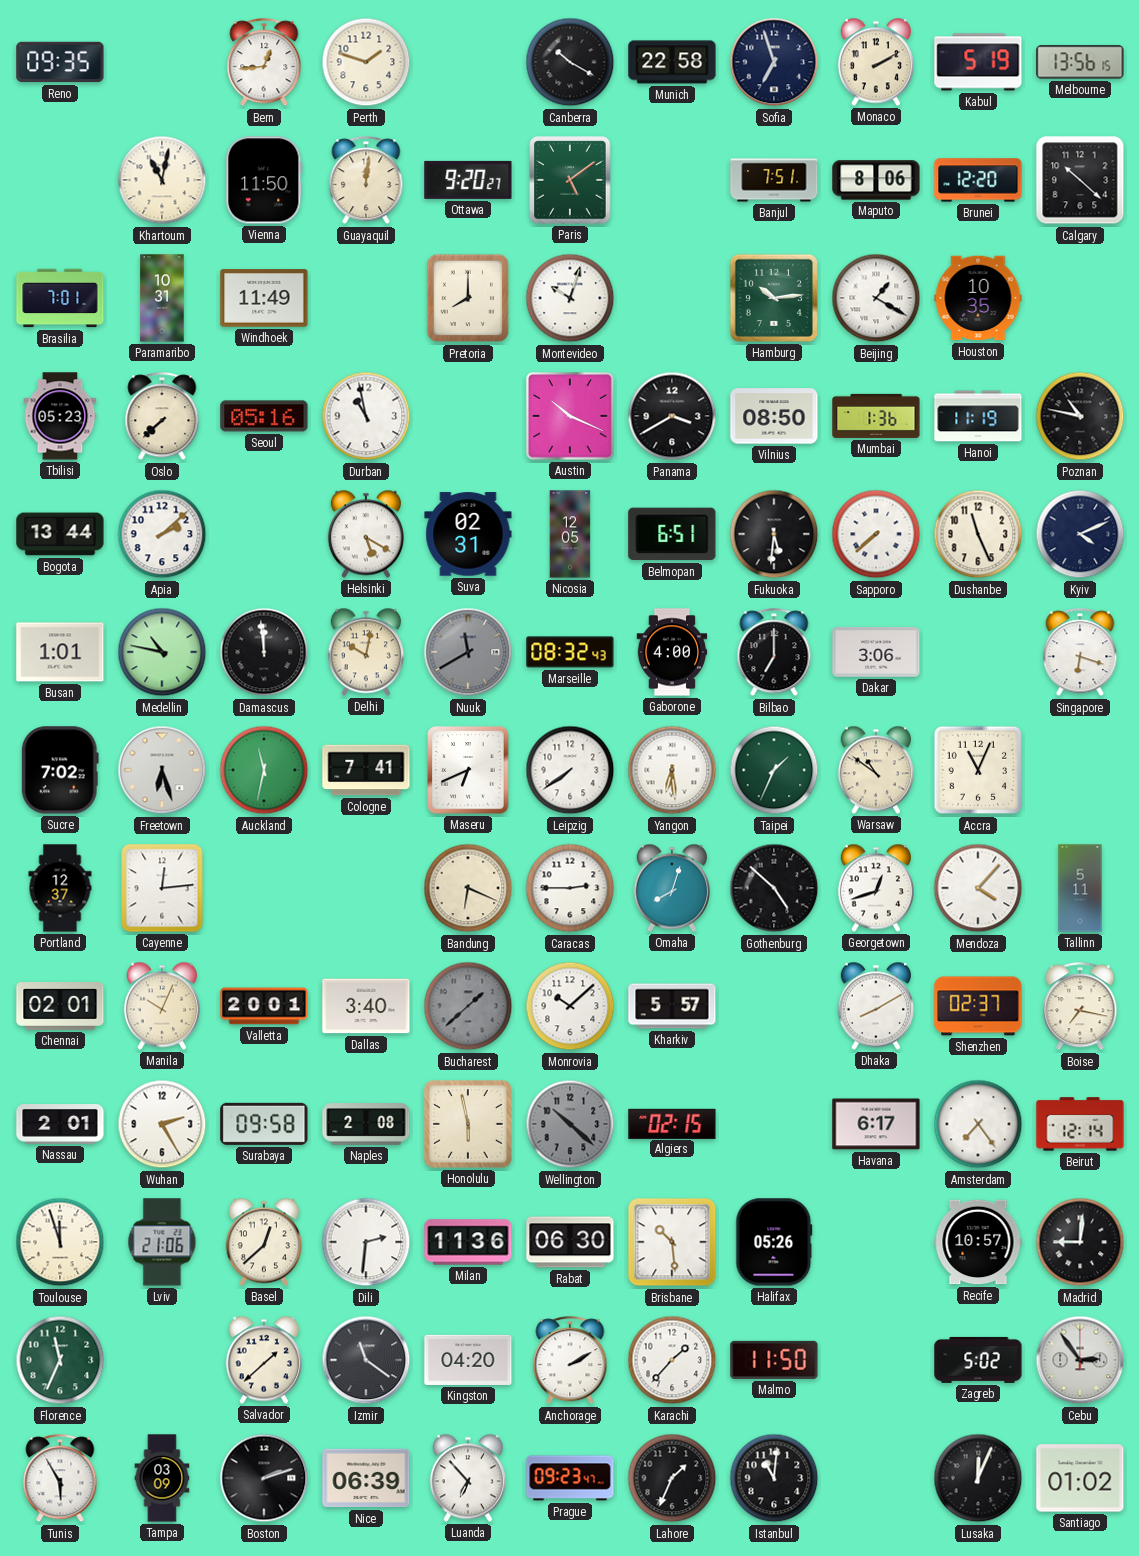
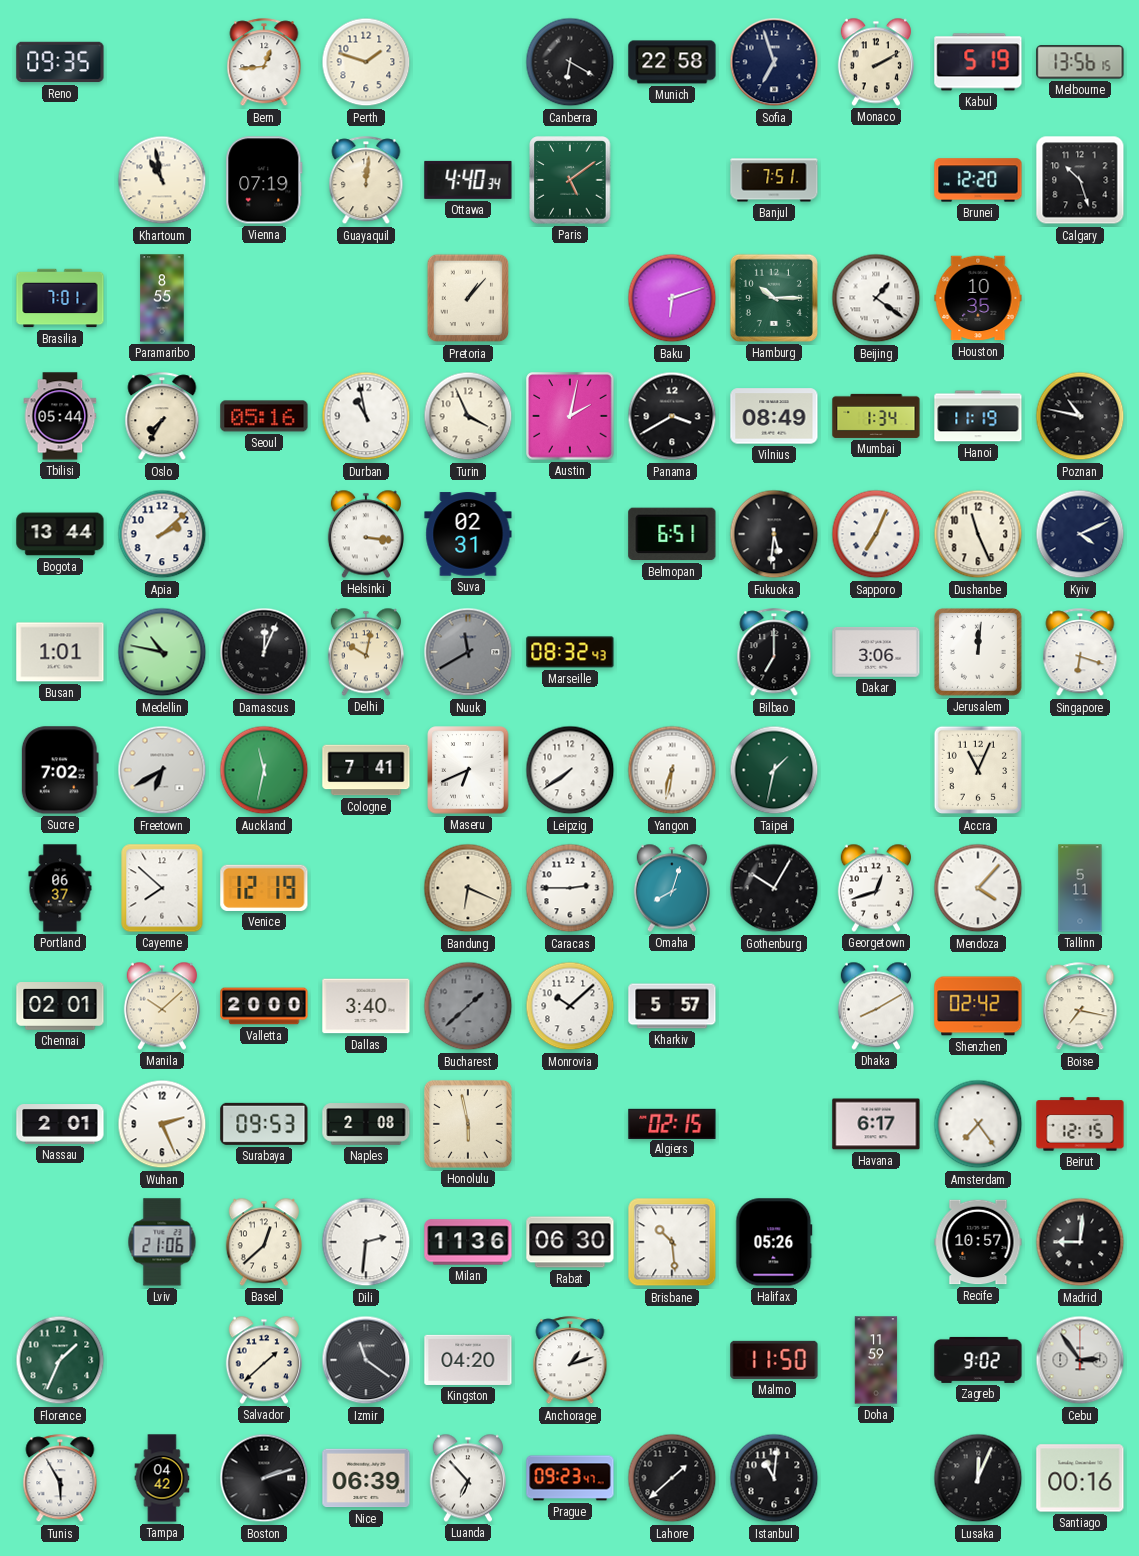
Canberra: 10:20 -> 6:20
Khartoum: 11:02 -> 10:58
Vienna: 11:50 -> 07:19
Ottawa: 9:20 -> 4:40
Maputo: 8:06 -> none
Calgary: 10:22 -> 10:27
Paramaribo: 10:31 -> 8:55
Windhoek: 11:49 -> none
Pretoria: 8:00 -> 1:07
Montevideo: 10:03 -> none
Baku: none -> 6:12
Hamburg: 10:14 -> 10:15
Beijing: 1:20 -> 1:21
Tbilisi: 05:23 -> 05:44
Oslo: 7:38 -> 7:35
Turin: none -> 3:56
Austin: 10:19 -> 2:02
Vilnius: 08:50 -> 08:49
Mumbai: 1:36 -> 1:34
Helsinki: 5:20 -> 3:16
Nicosia: 12:05 -> none
Sapporo: 7:38 -> 7:04
Damascus: 11:59 -> 12:04
Gaborone: 4:00 -> none
Jerusalem: none -> 12:01
Freetown: 6:27 -> 6:40
Yangon: 6:29 -> 6:32
Taipei: 1:34 -> 1:32
Warsaw: 10:51 -> none
Portland: 12:37 -> 06:37
Cayenne: 12:14 -> 7:52
Venice: none -> 12:19
Gothenburg: 4:52 -> 10:05
Manila: 10:04 -> 10:08
Valletta: 20:01 -> 20:00
Shenzhen: 02:37 -> 02:42
Wuhan: 2:25 -> 2:26
Surabaya: 09:58 -> 09:53
Wellington: 10:22 -> none
Beirut: 12:14 -> 12:15
Toulouse: 11:57 -> none
Florence: 11:34 -> 1:34
Anchorage: 2:10 -> 1:12
Karachi: 1:37 -> none
Doha: none -> 11:59
Zagreb: 5:02 -> 9:02
Tampa: 03:09 -> 04:42
Lahore: 1:34 -> 1:38
Santiago: 01:02 -> 00:16
